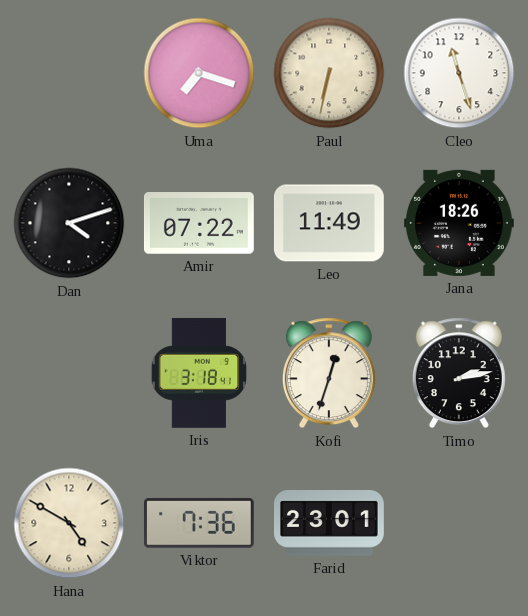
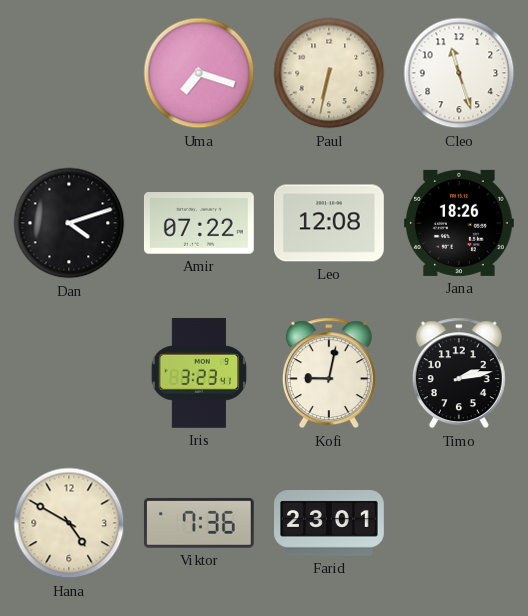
Leo: 11:49 -> 12:08
Iris: 3:18 -> 3:23
Kofi: 12:33 -> 9:02
